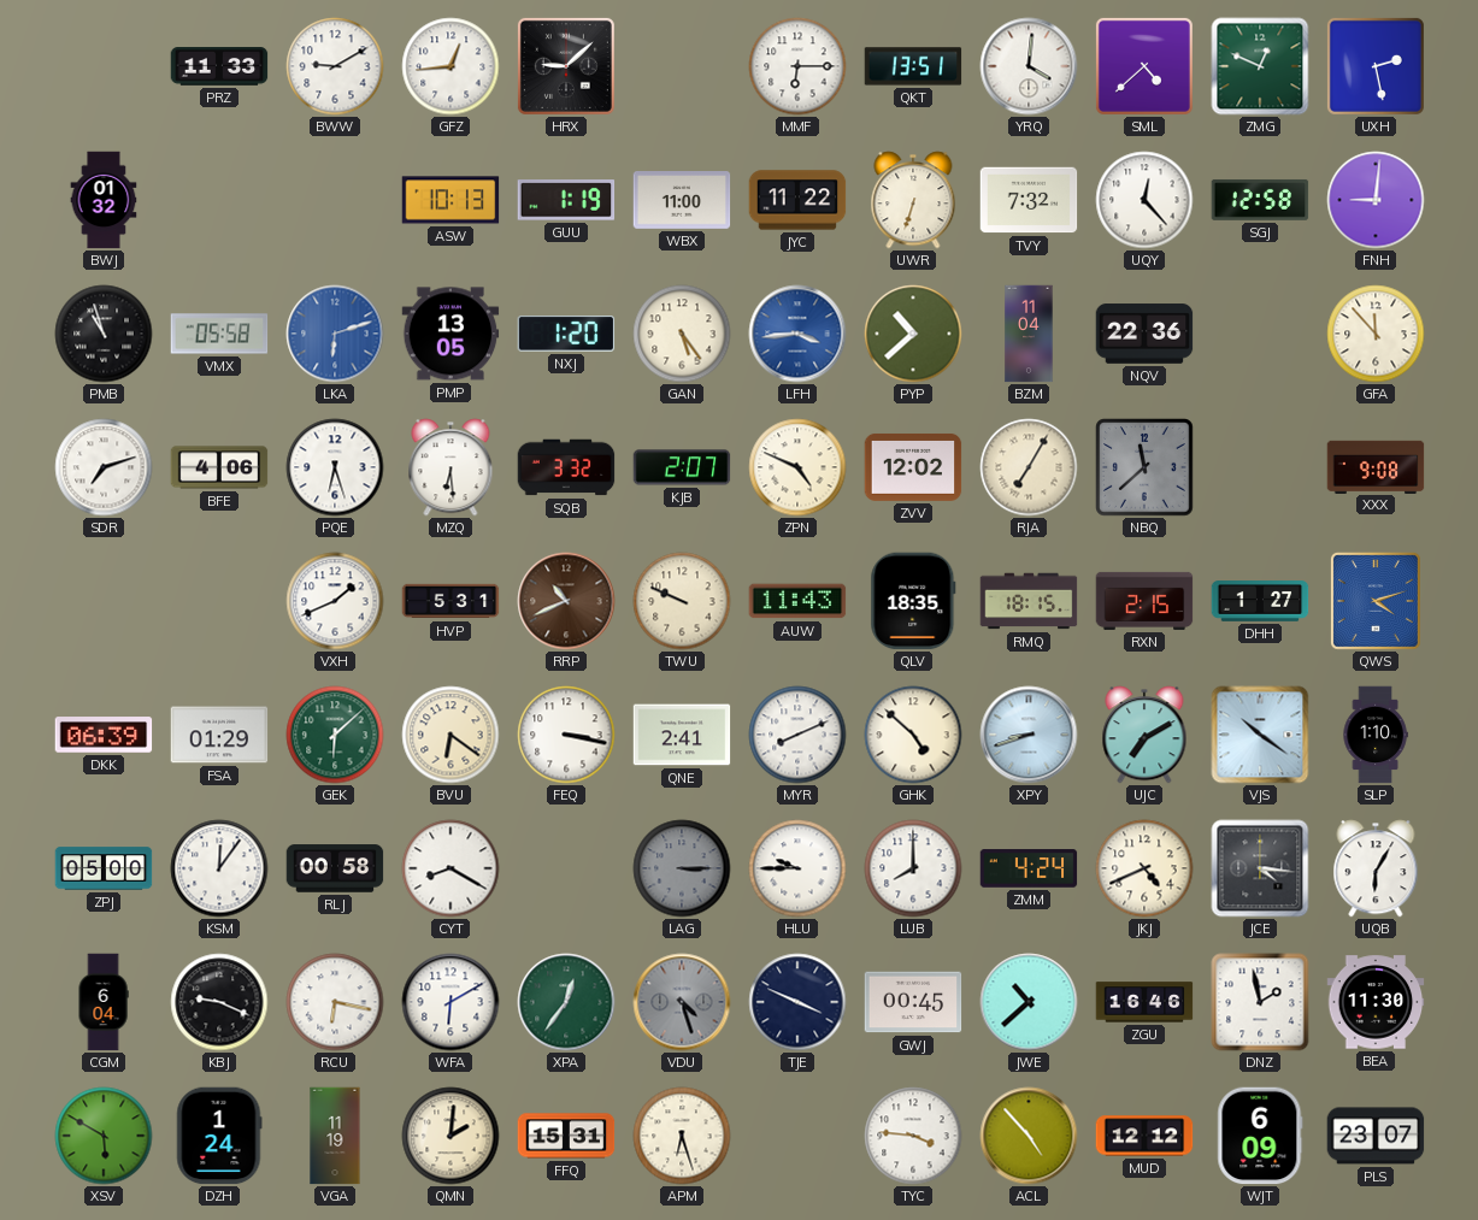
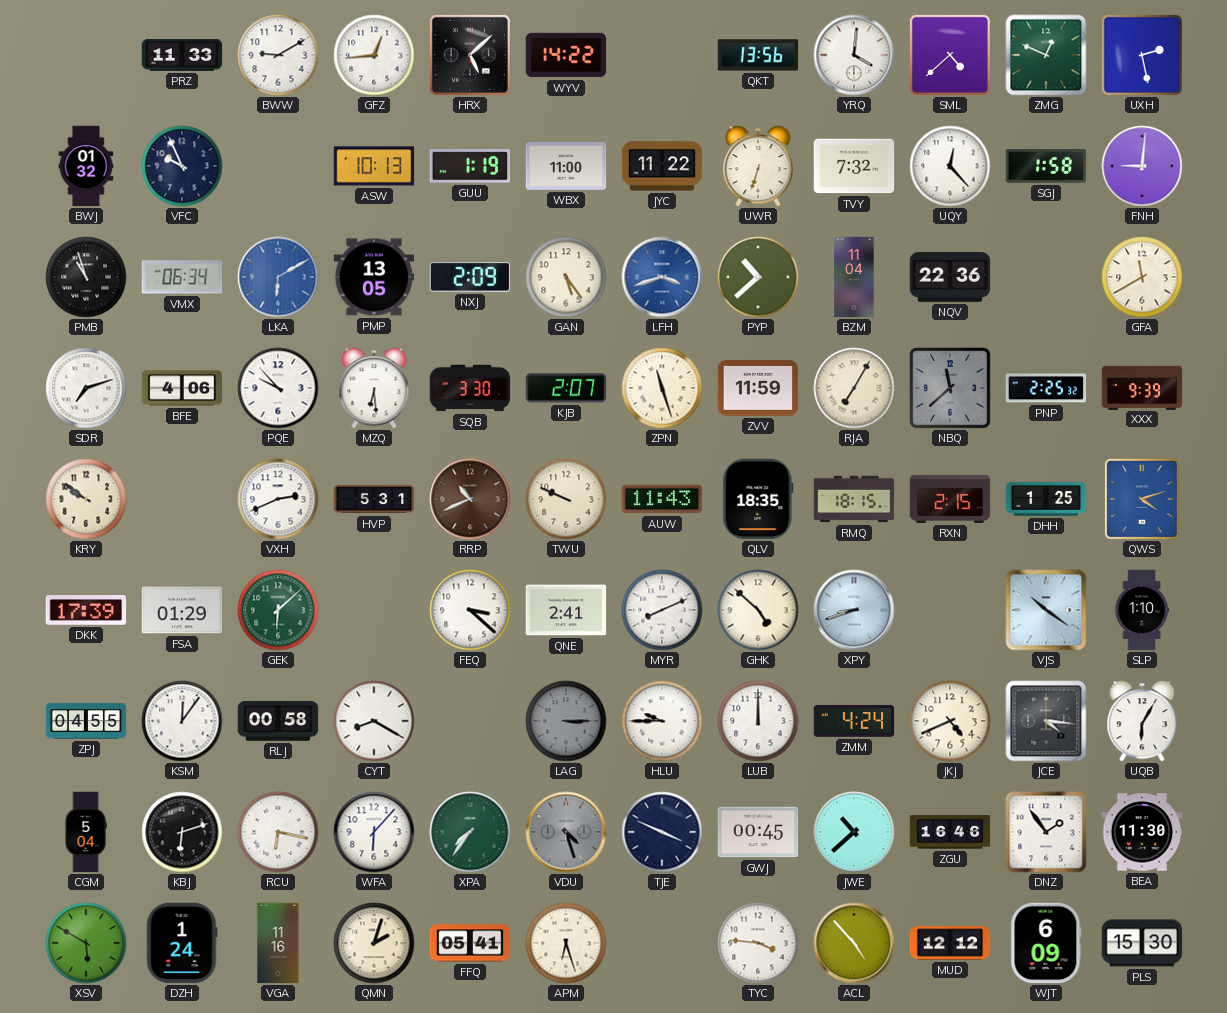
HRX: 9:08 -> 5:08
WYV: none -> 14:22
MMF: 6:15 -> none
QKT: 13:51 -> 13:56
VFC: none -> 9:56
SGJ: 12:58 -> 1:58
VMX: 05:58 -> 06:34
LKA: 6:12 -> 6:10
NXJ: 1:20 -> 2:09
LFH: 3:44 -> 3:42
GFA: 11:53 -> 11:40
PQE: 6:27 -> 9:53
SQB: 3:32 -> 3:30
ZPN: 4:49 -> 11:27
ZVV: 12:02 -> 11:59
PNP: none -> 2:25
XXX: 9:08 -> 9:39
KRY: none -> 9:51
VXH: 1:41 -> 2:41
DHH: 1:27 -> 1:25
DKK: 06:39 -> 17:39
BVU: 6:21 -> none
FEQ: 3:17 -> 3:22
UJC: 7:10 -> none
ZPJ: 05:00 -> 04:55
LUB: 8:00 -> 12:00
CGM: 6:04 -> 5:04
KBJ: 9:19 -> 6:12
WFA: 6:10 -> 6:07
XPA: 12:36 -> 7:36
DNZ: 1:58 -> 1:54
VGA: 11:19 -> 11:16
QMN: 2:01 -> 2:03
FFQ: 15:31 -> 05:41
PLS: 23:07 -> 15:30
